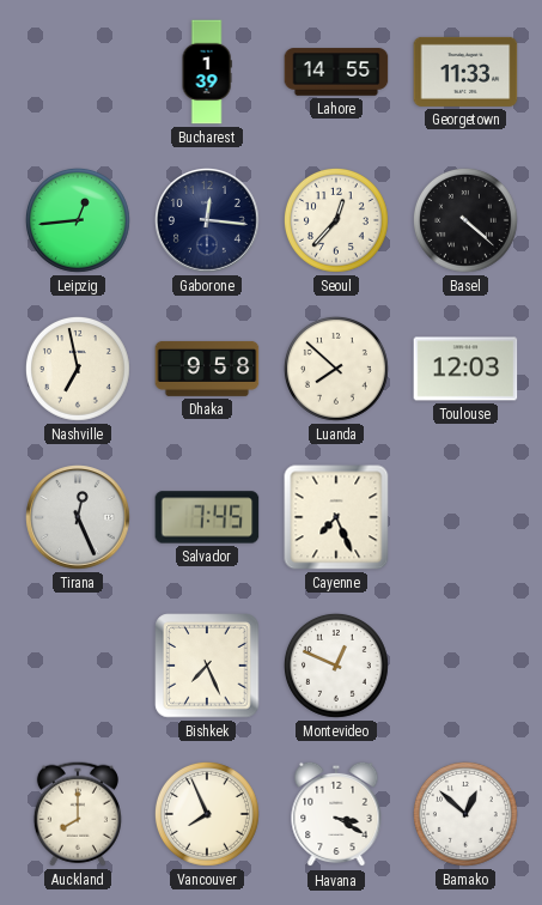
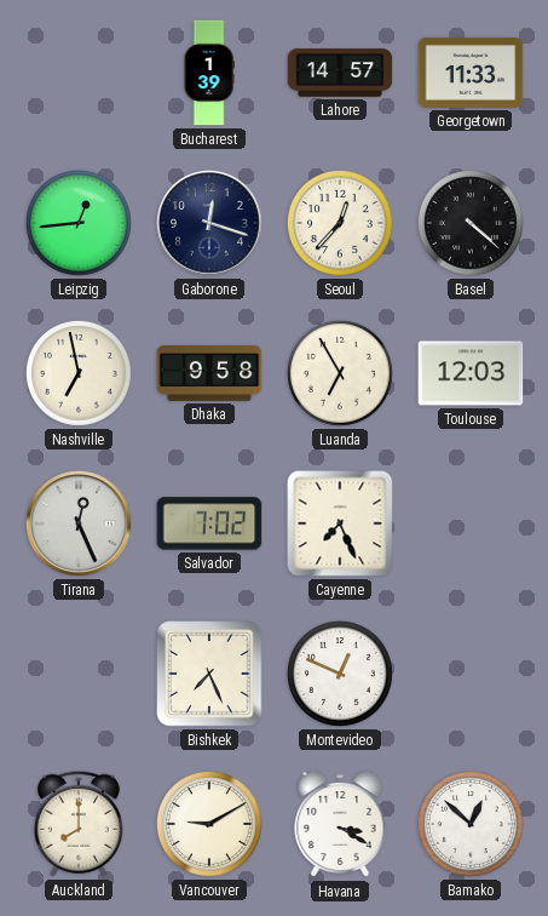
Lahore: 14:55 -> 14:57
Gaborone: 12:16 -> 12:18
Luanda: 7:52 -> 6:55
Salvador: 7:45 -> 7:02
Vancouver: 7:56 -> 9:10
